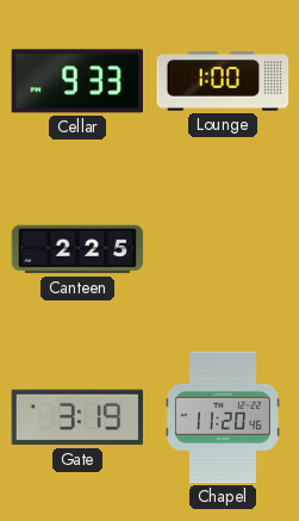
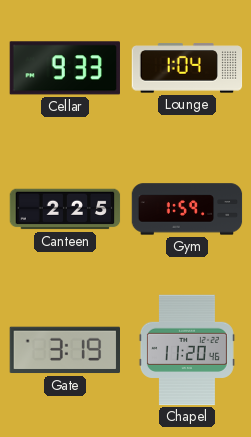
Lounge: 1:00 -> 1:04
Gym: none -> 1:59
